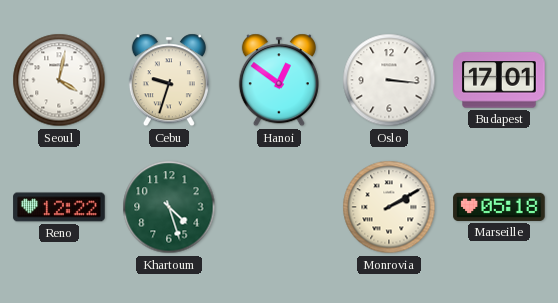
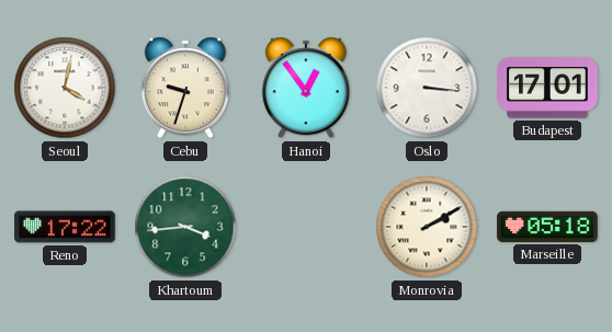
Hanoi: 12:51 -> 12:54
Reno: 12:22 -> 17:22
Khartoum: 4:27 -> 3:44
